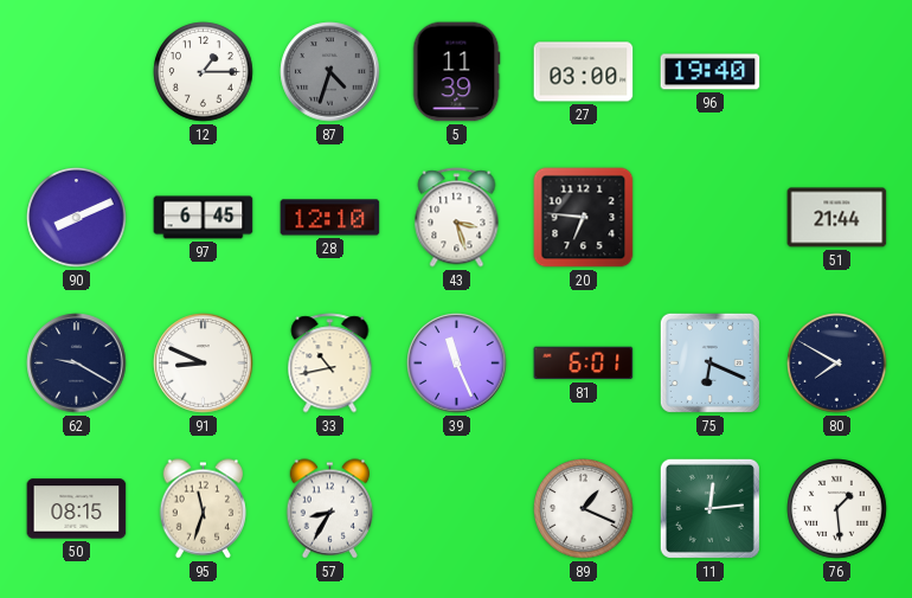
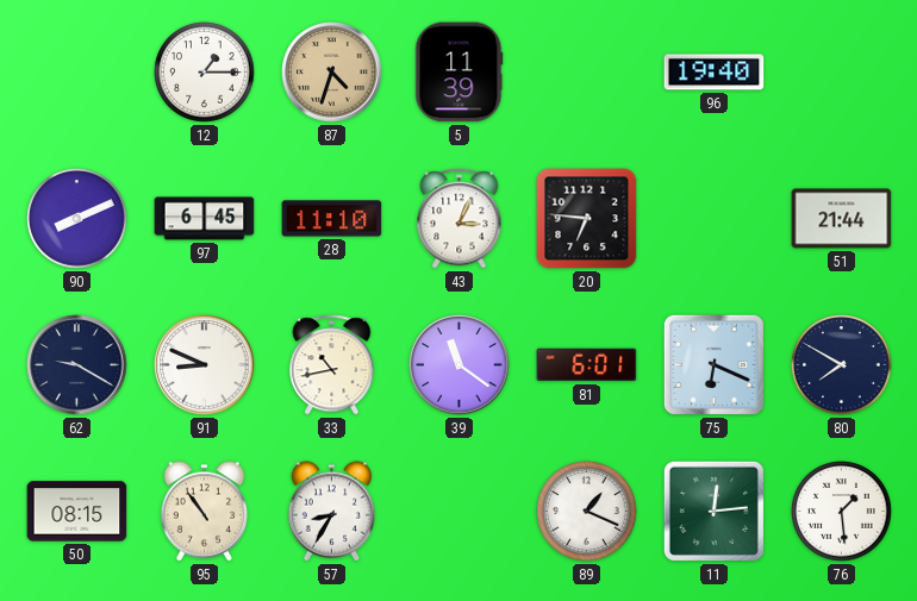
87 dial: grey -> champagne
27: 03:00 -> none
28: 12:10 -> 11:10
43: 3:27 -> 3:04
39: 11:26 -> 11:21
95: 11:33 -> 10:54
